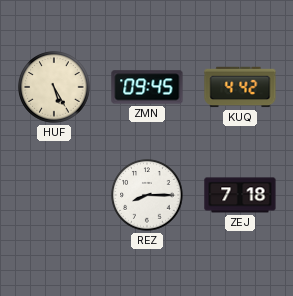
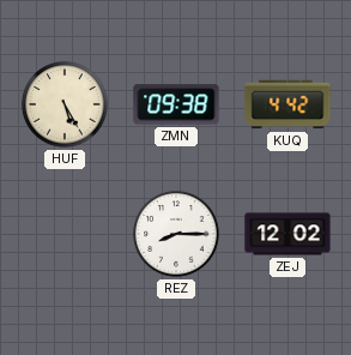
ZMN: 09:45 -> 09:38
ZEJ: 7:18 -> 12:02
